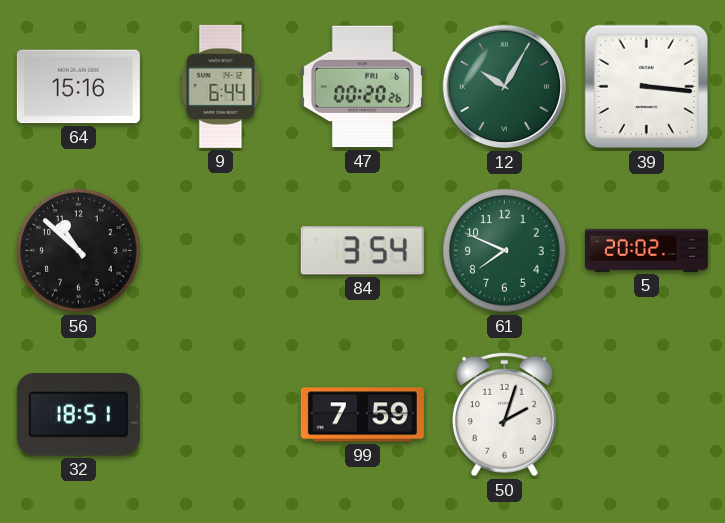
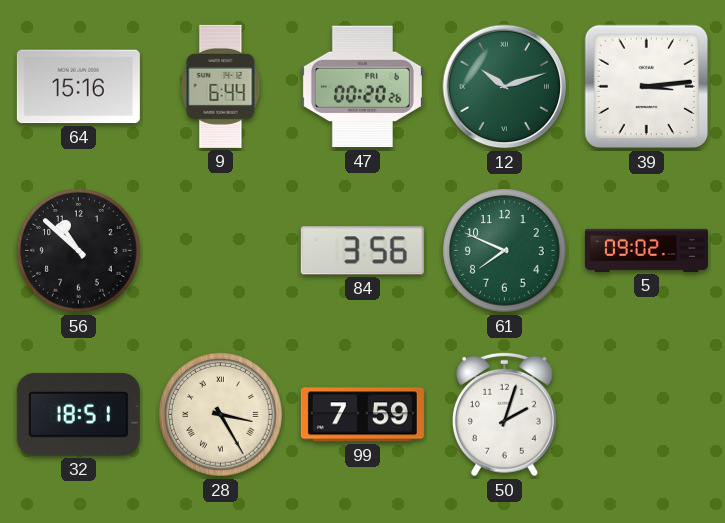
12: 10:05 -> 10:12
39: 3:16 -> 3:14
84: 3:54 -> 3:56
5: 20:02 -> 09:02
28: none -> 3:25
